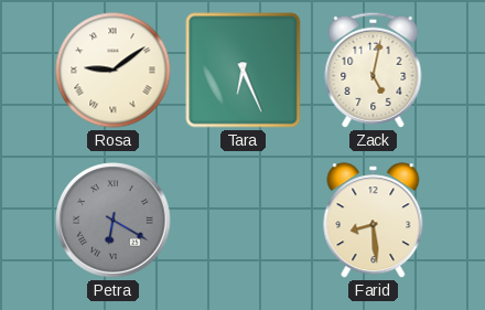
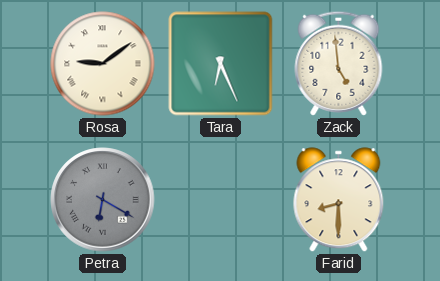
Zack: 5:02 -> 4:59
Farid: 8:29 -> 8:30
